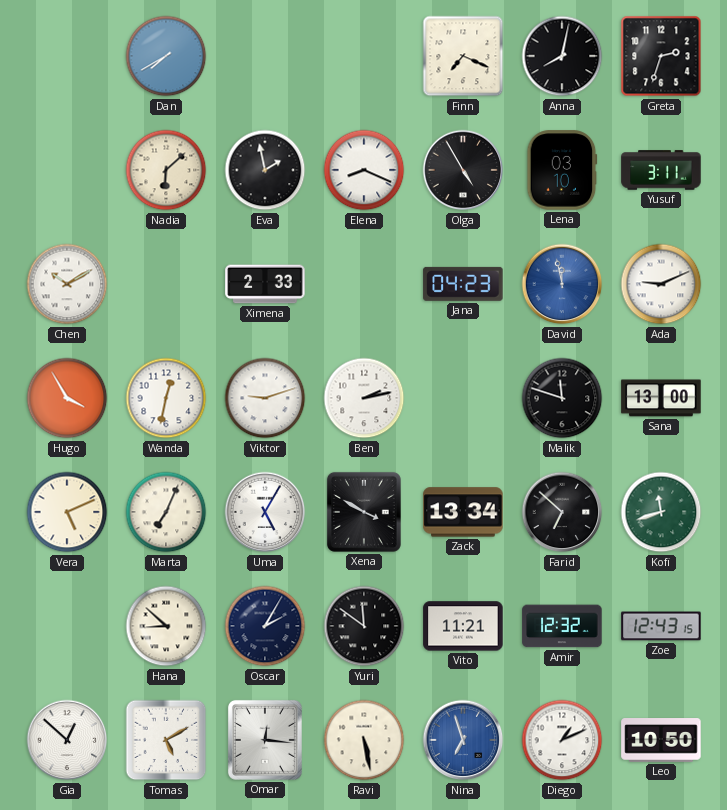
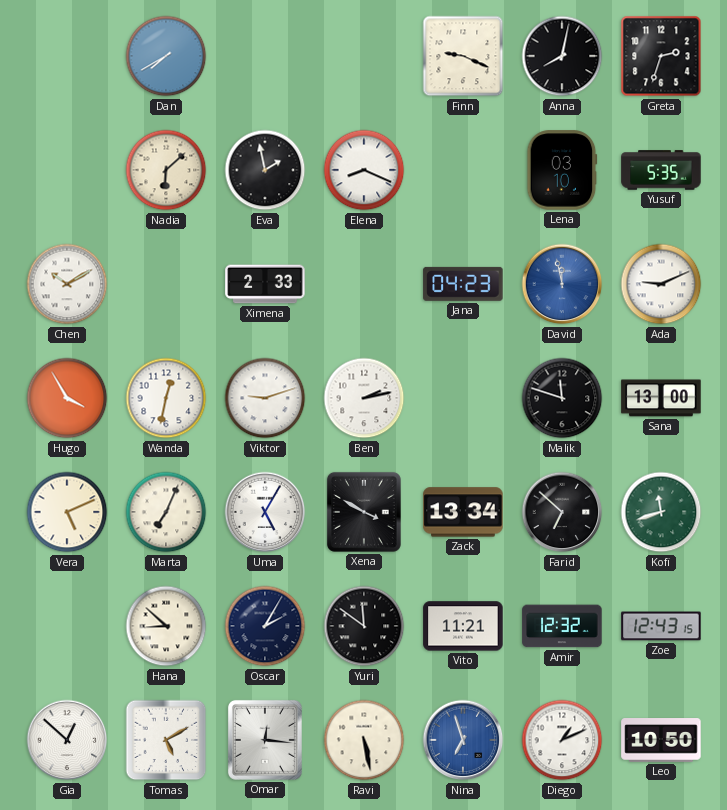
Finn: 7:19 -> 9:19
Olga: 4:55 -> none
Yusuf: 3:11 -> 5:35
